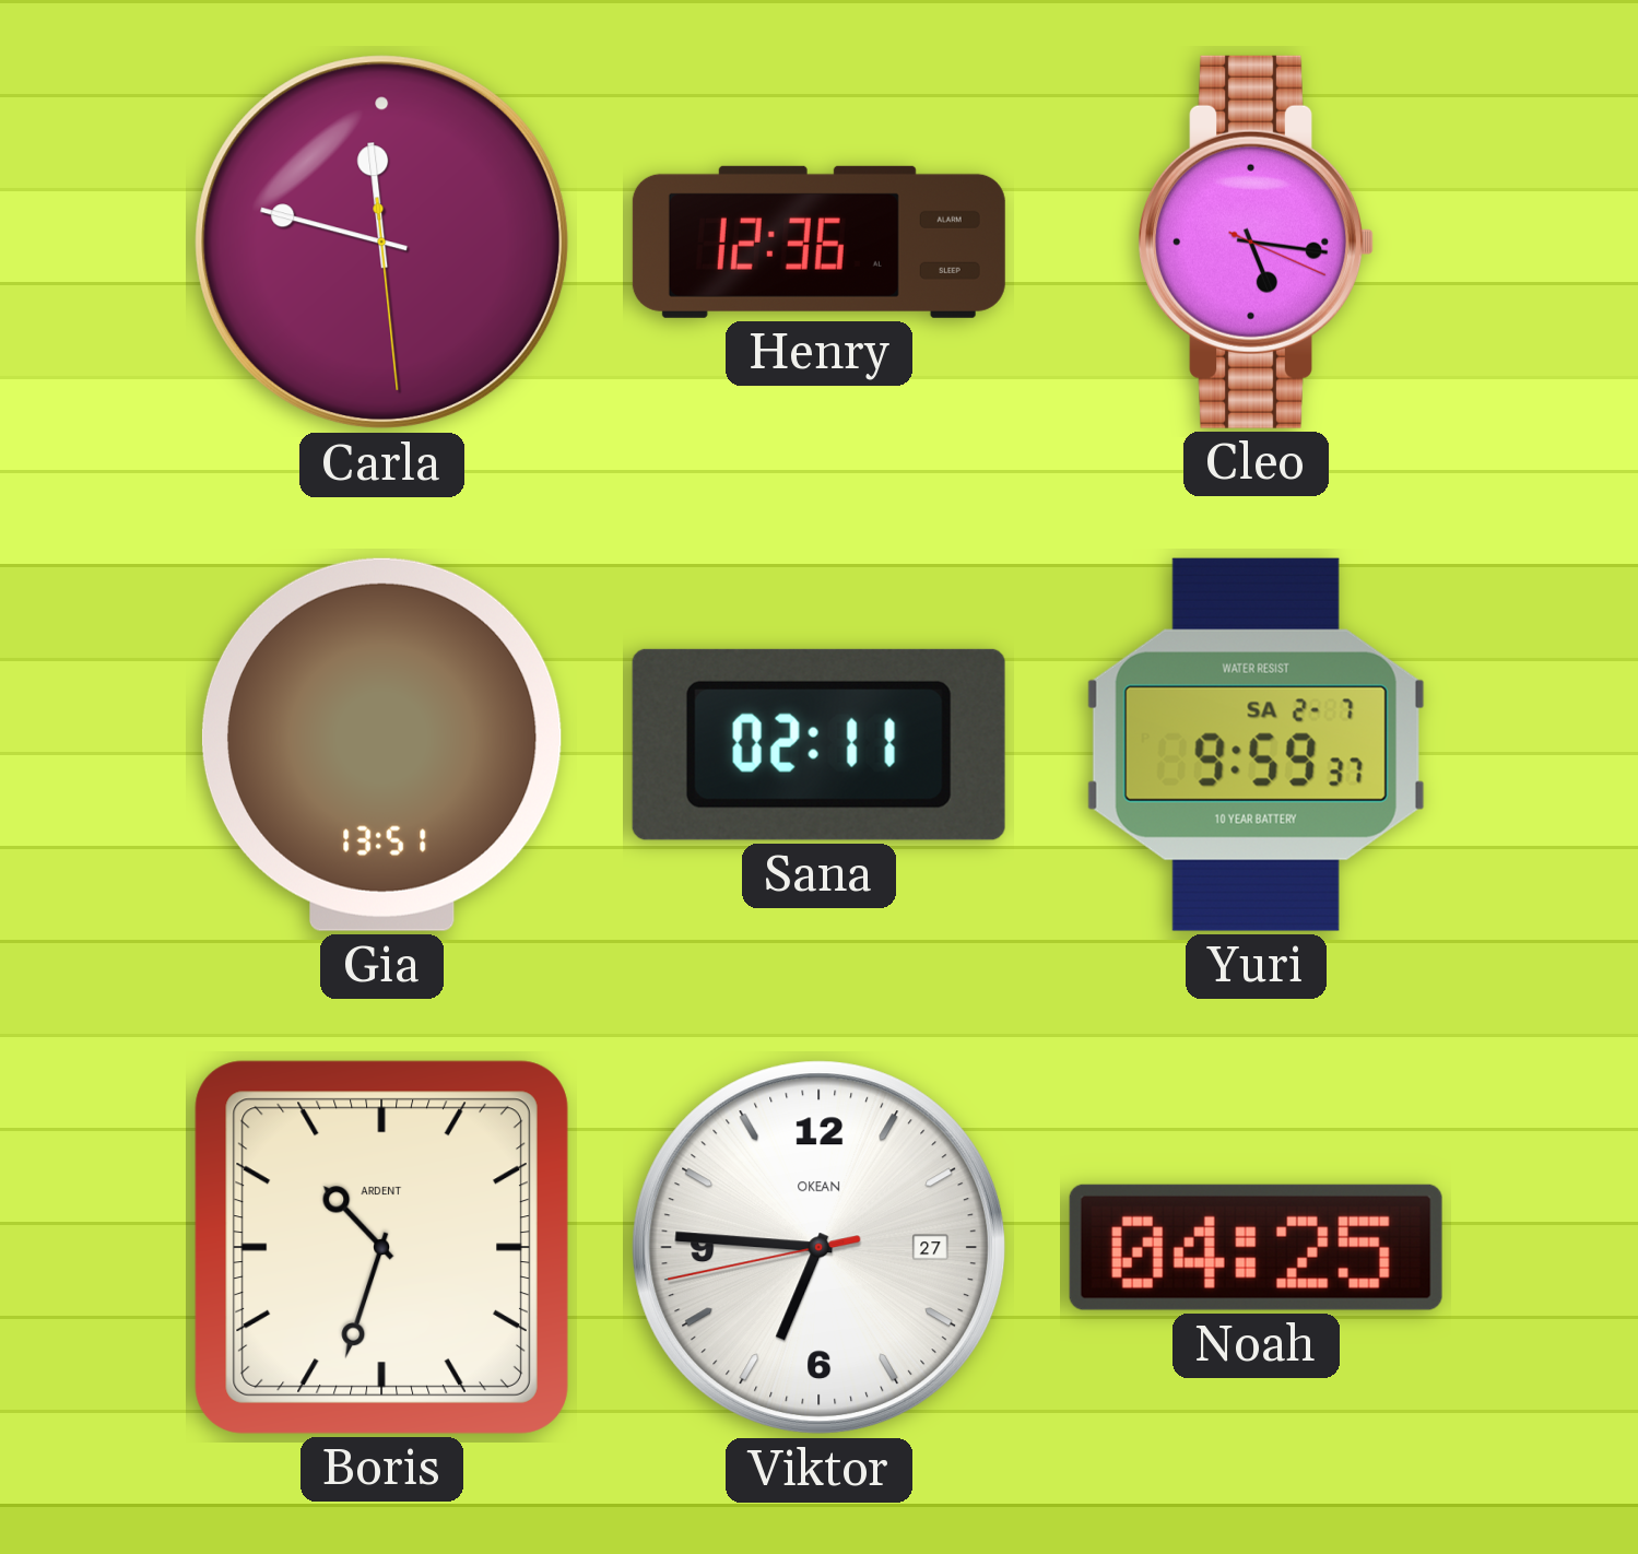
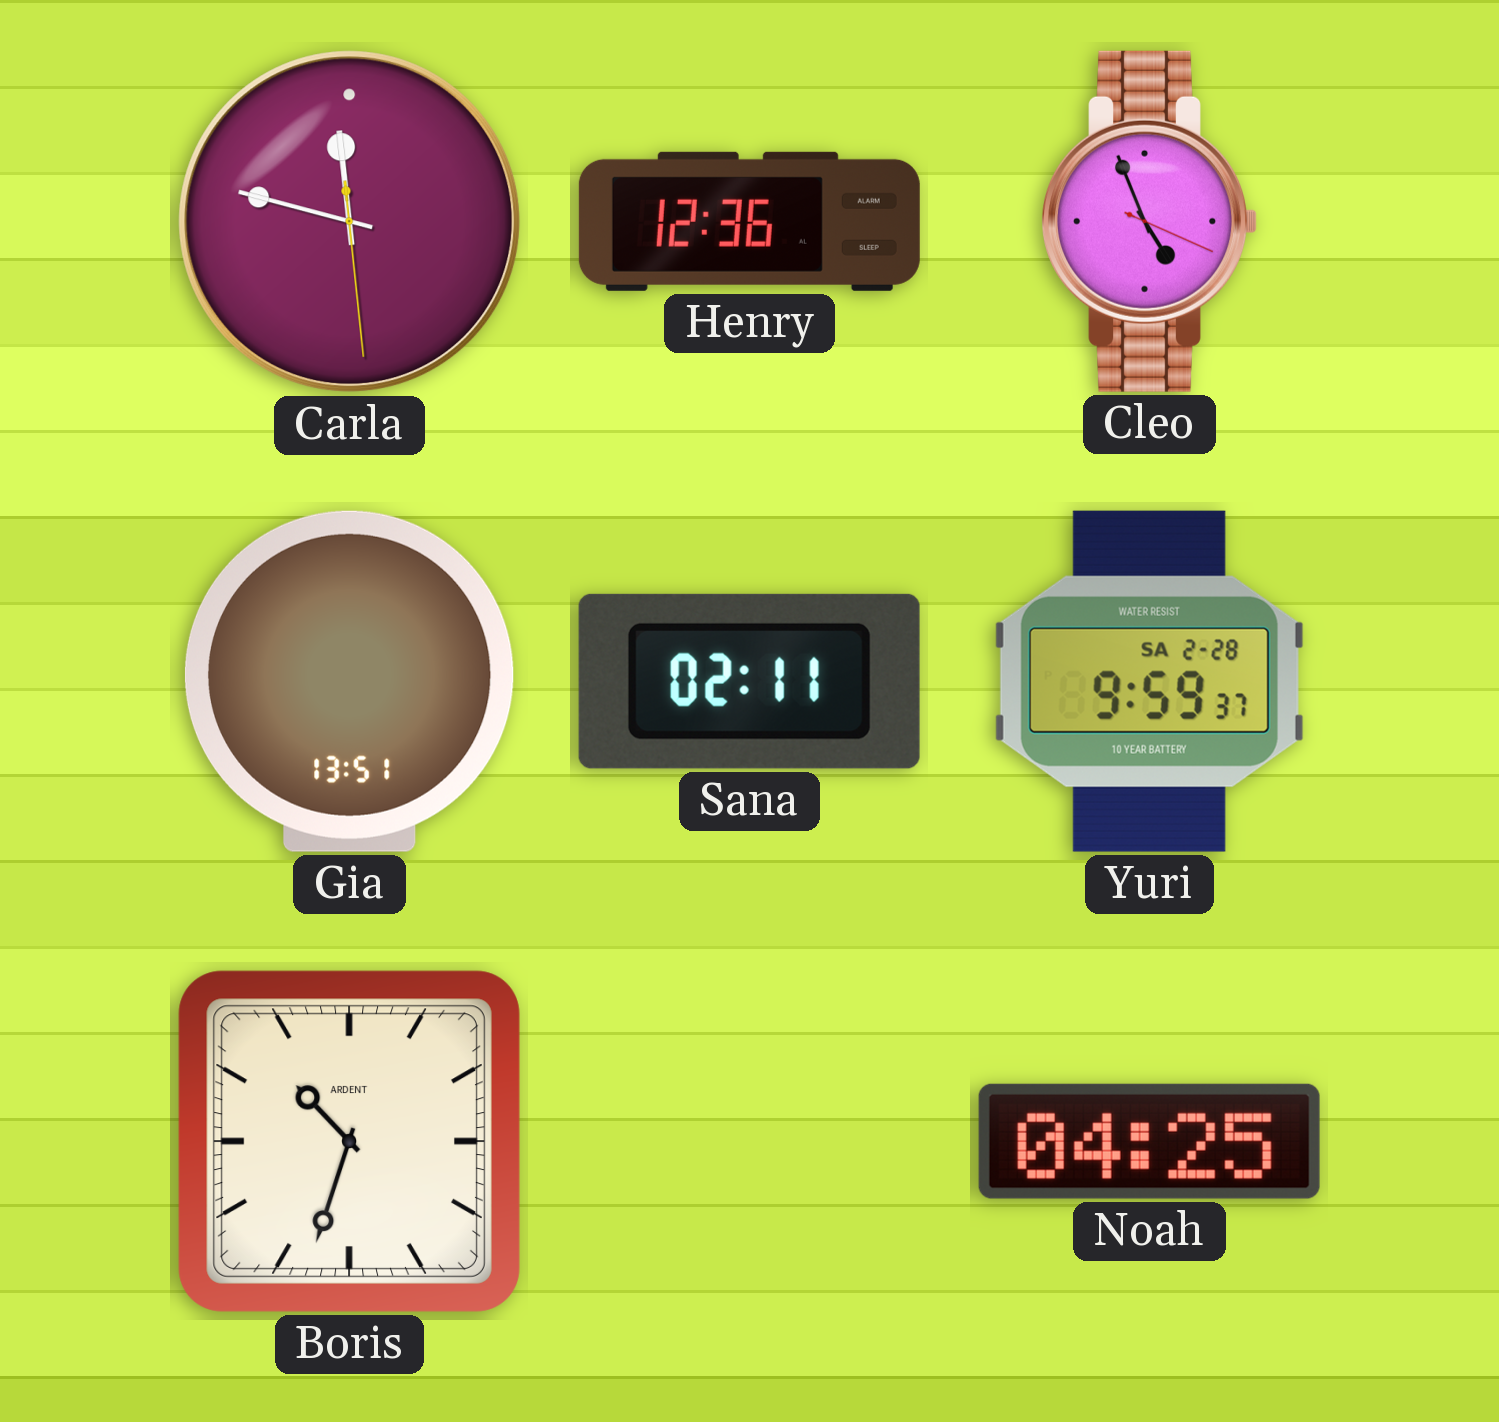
Cleo: 5:16 -> 4:56
Yuri date: SA 2-7 -> SA 2-28
Viktor: 6:45 -> none
